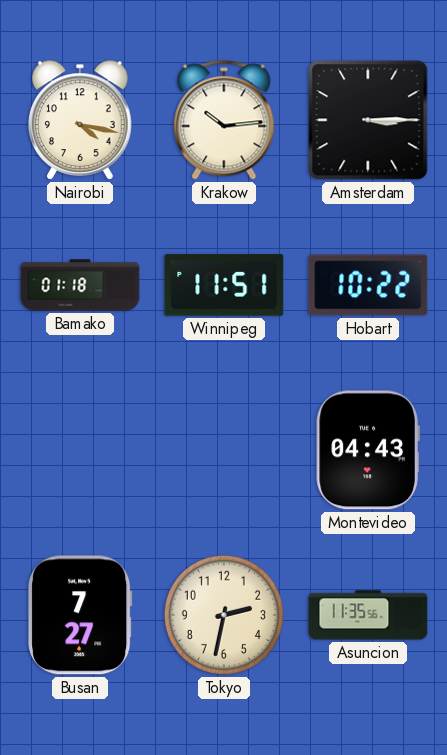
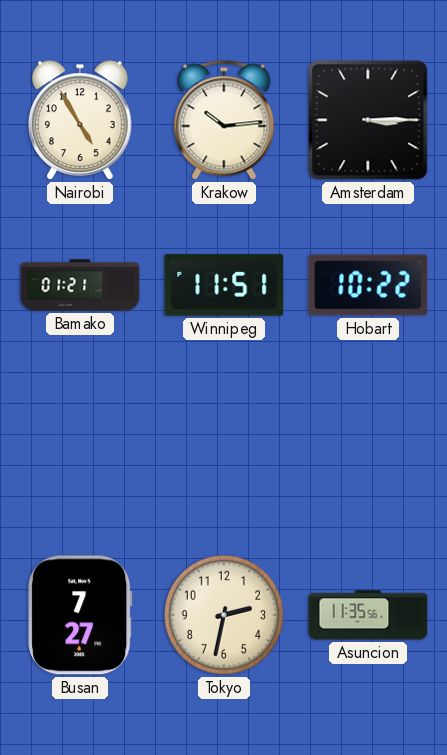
Nairobi: 4:17 -> 4:55
Bamako: 01:18 -> 01:21
Montevideo: 04:43 -> none
